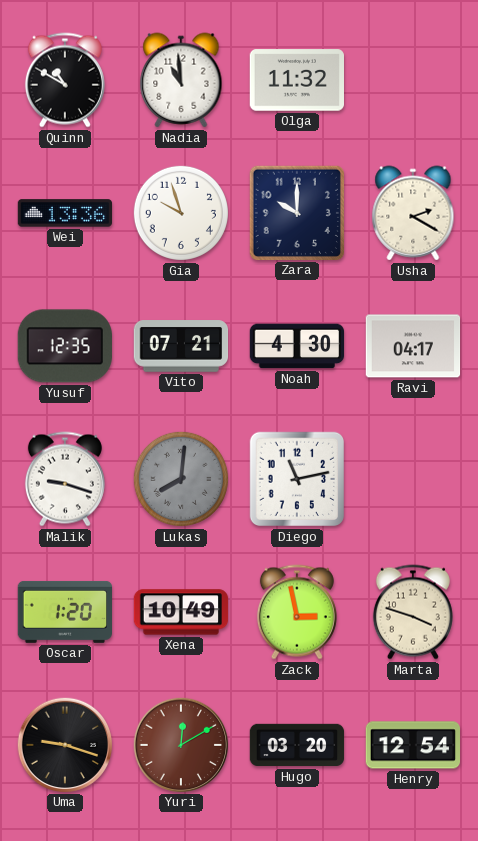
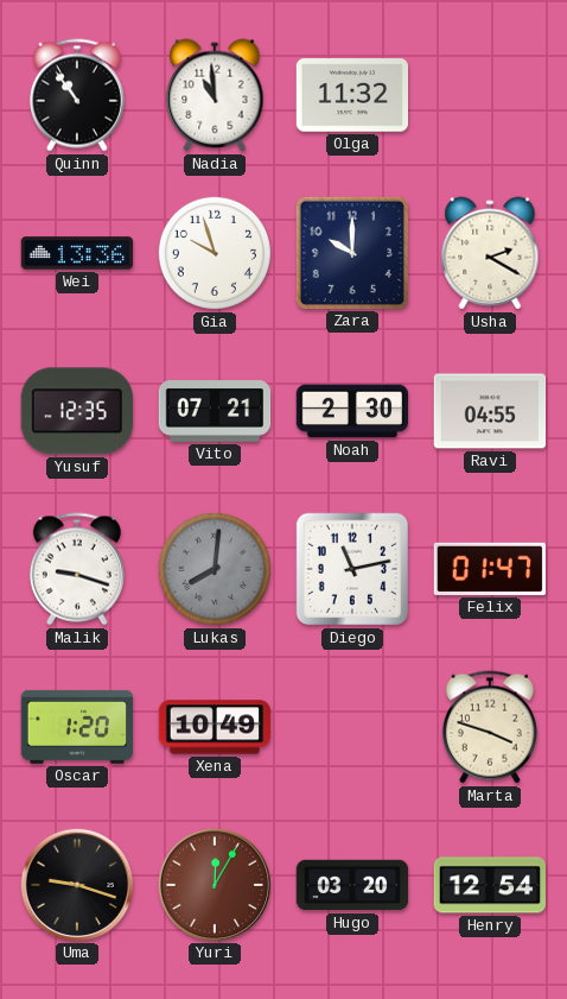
Quinn: 10:50 -> 10:54
Noah: 4:30 -> 2:30
Ravi: 04:17 -> 04:55
Felix: none -> 01:47
Zack: 2:58 -> none
Yuri: 12:10 -> 12:05
